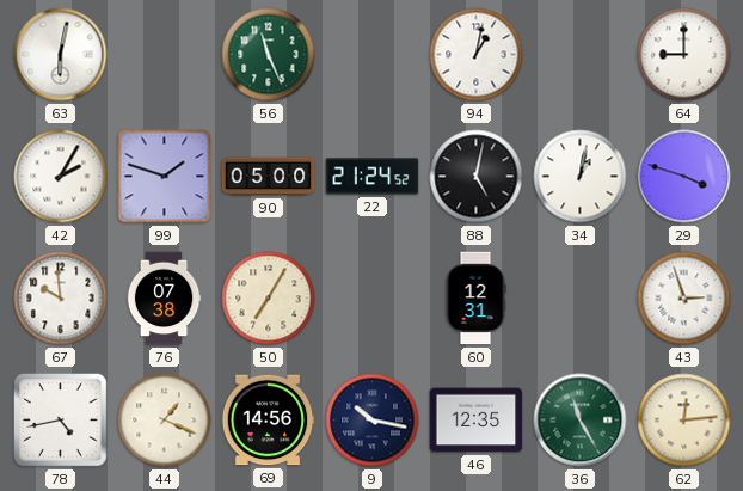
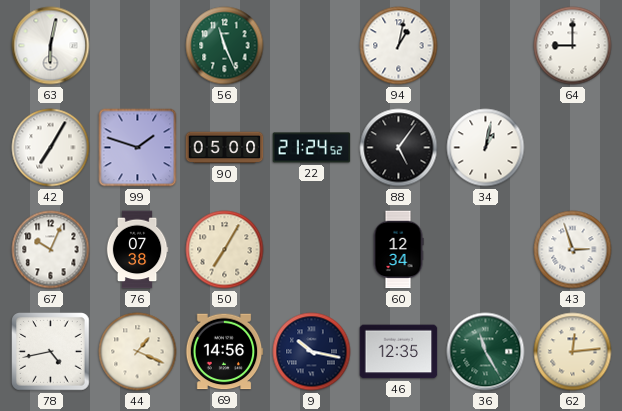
42: 2:05 -> 7:05
88: 5:02 -> 5:06
29: 3:48 -> none
67: 9:59 -> 10:04
60: 12:31 -> 12:34
